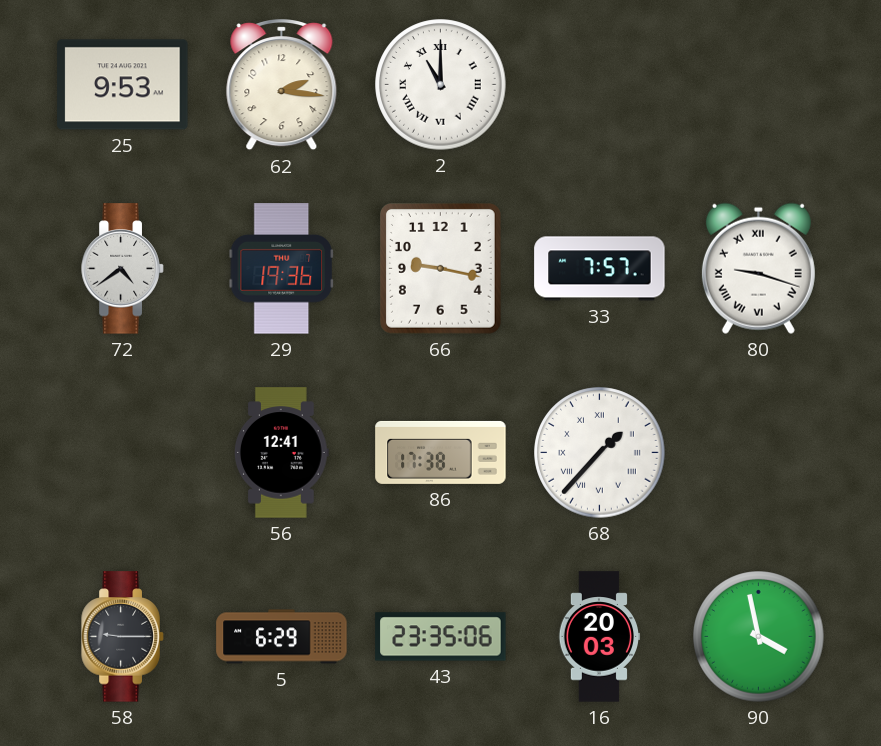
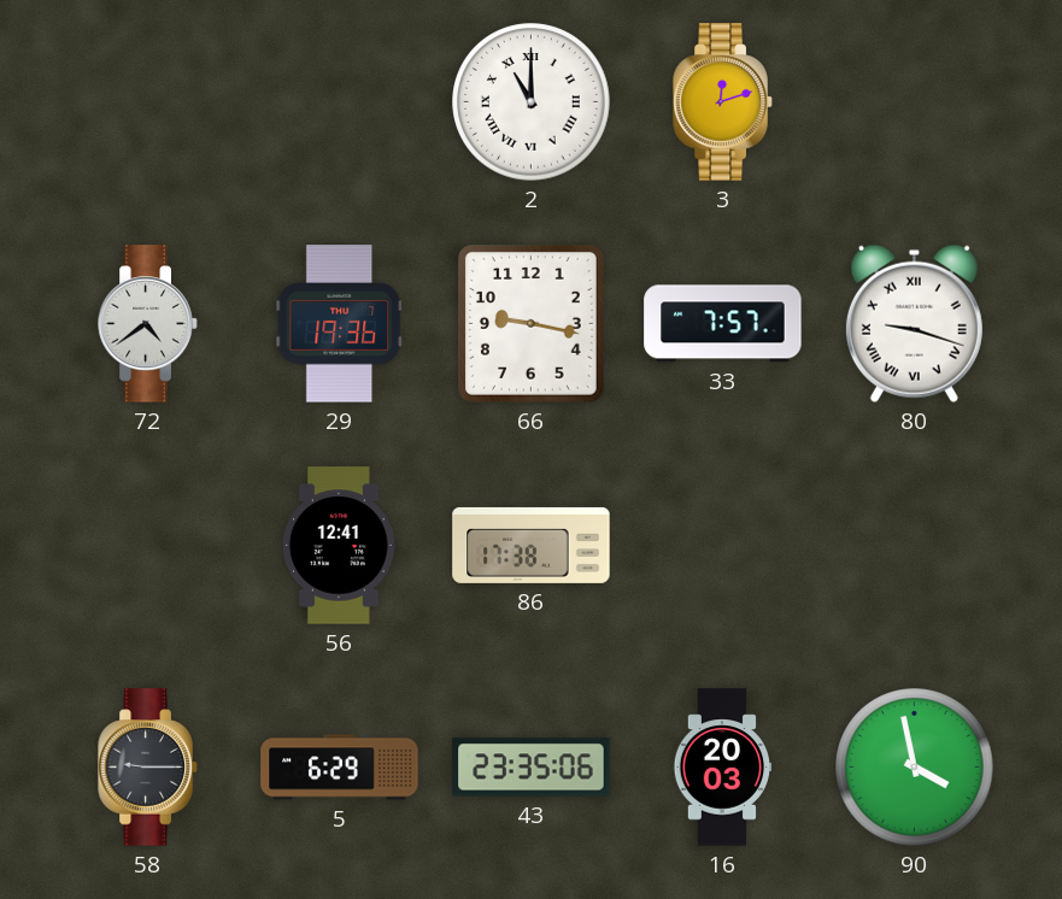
25: 9:53 -> none
62: 2:16 -> none
3: none -> 12:12
68: 1:37 -> none
